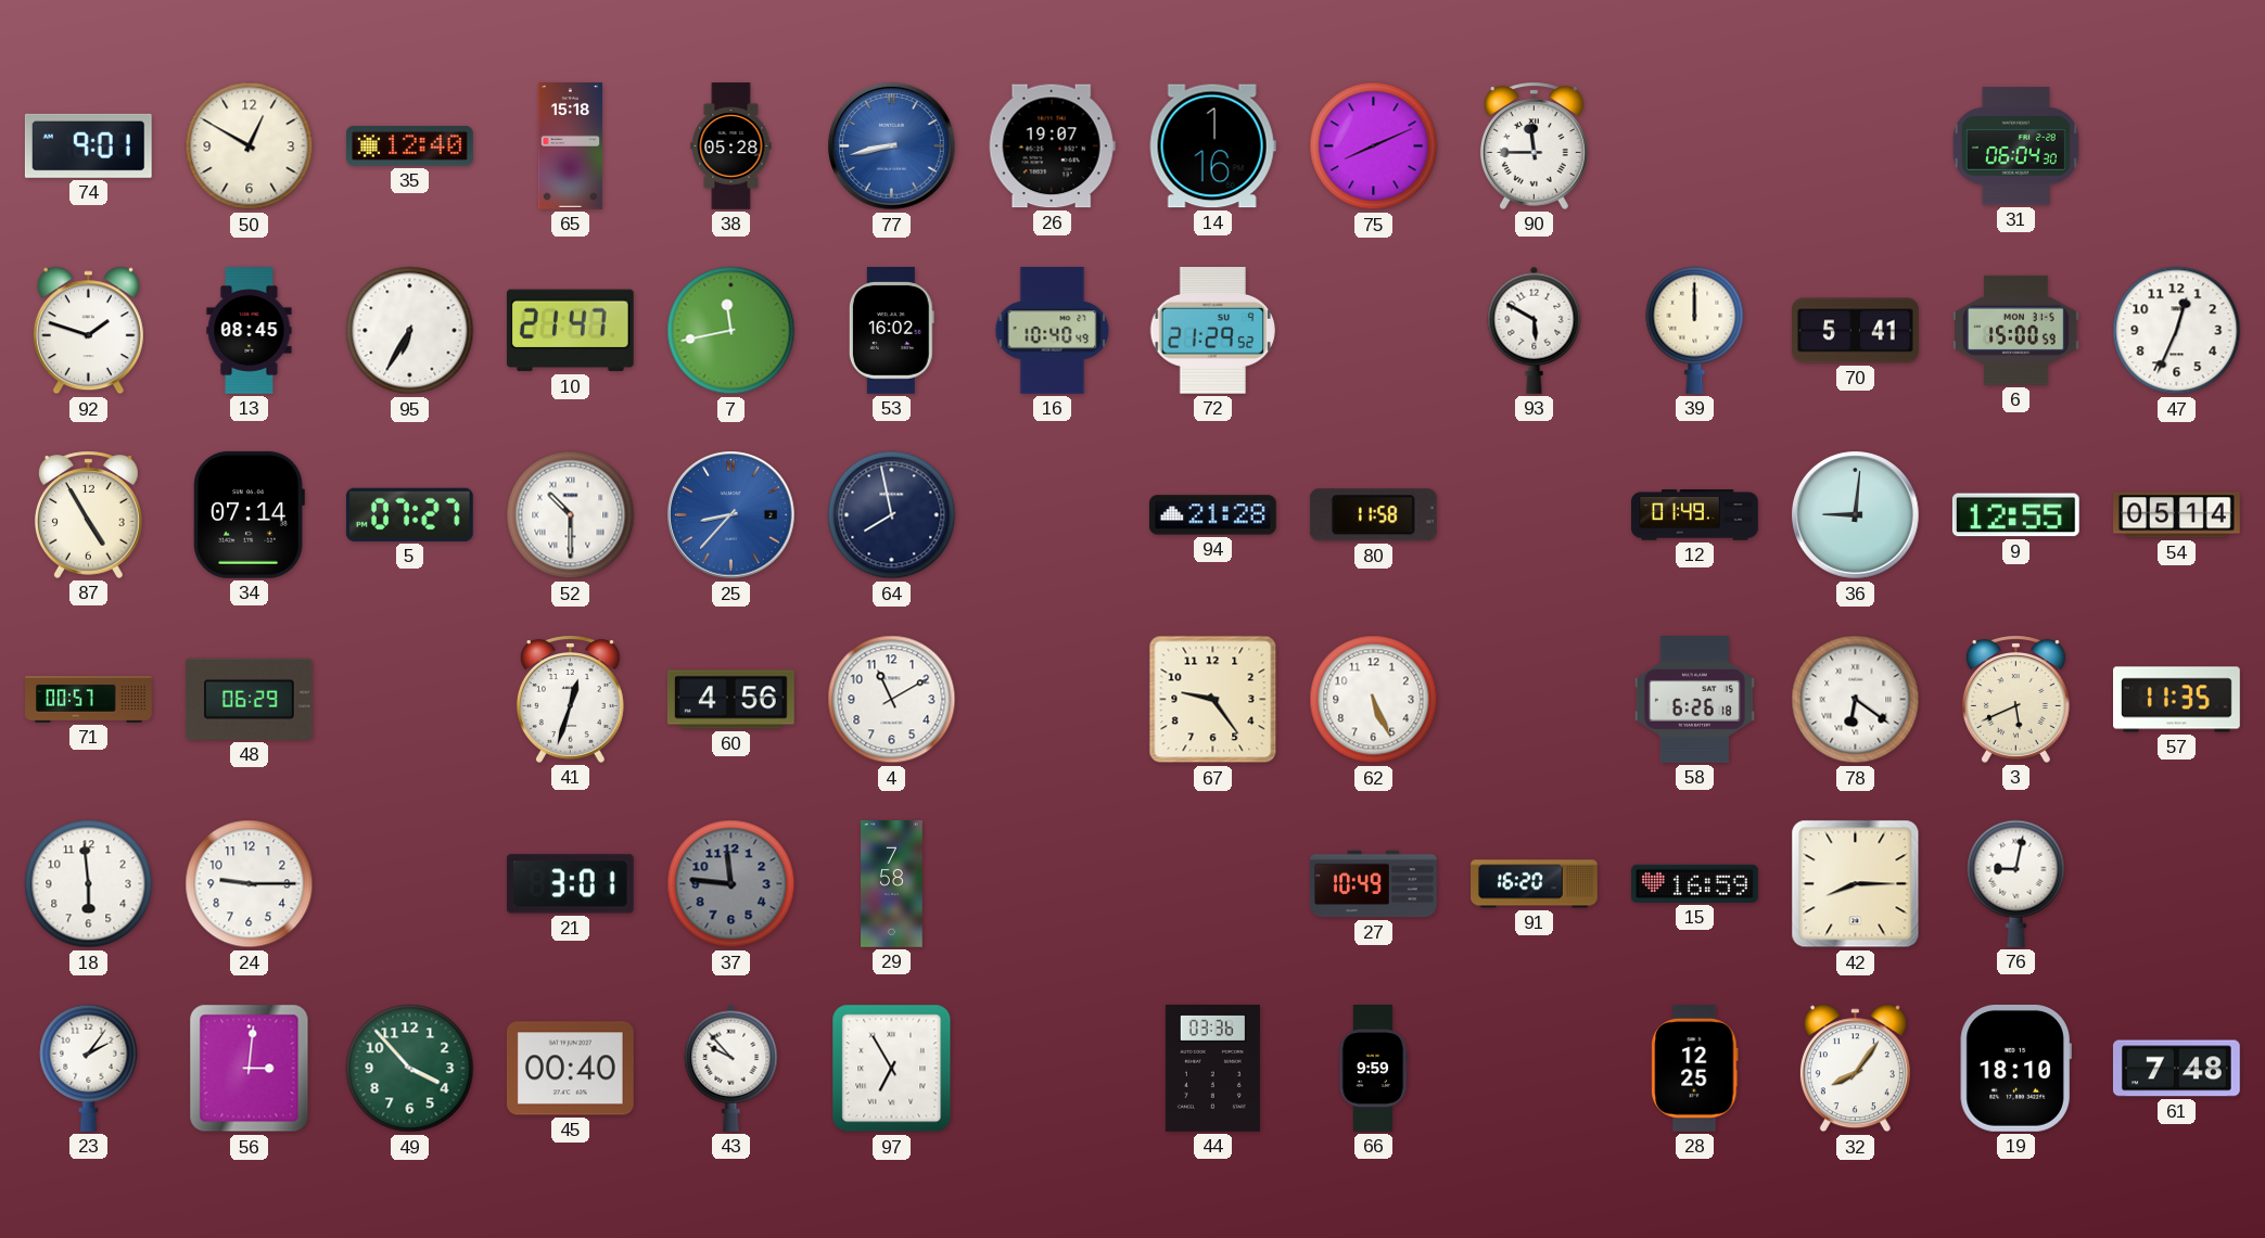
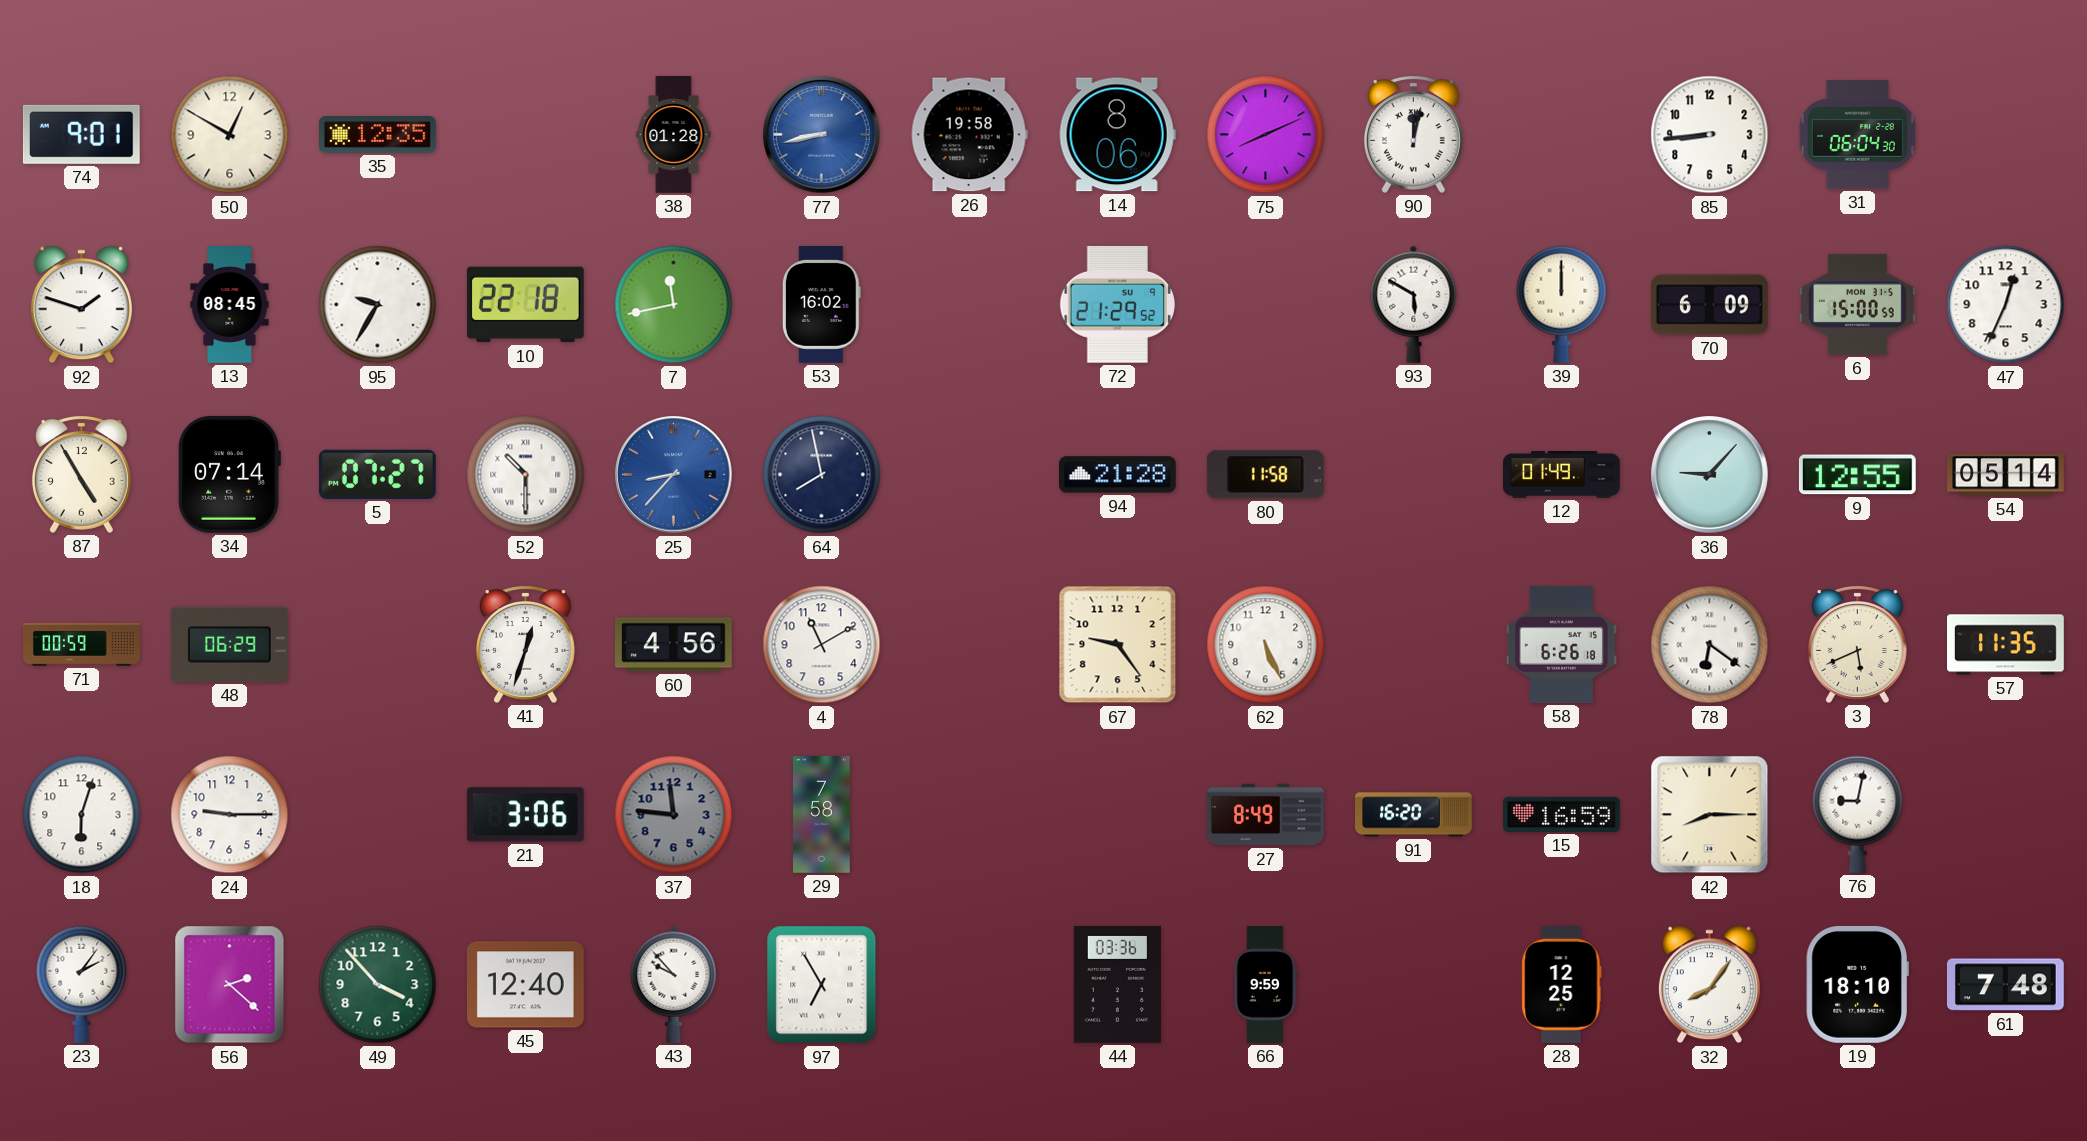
35: 12:40 -> 12:35
65: 15:18 -> none
38: 05:28 -> 01:28
26: 19:07 -> 19:58
14: 1:16 -> 8:06
90: 11:45 -> 12:02
85: none -> 8:44
95: 6:35 -> 9:35
10: 21:47 -> 22:18
16: 10:40 -> none
70: 5:41 -> 6:09
36: 9:01 -> 9:07
71: 00:57 -> 00:59
18: 5:59 -> 6:03
21: 3:01 -> 3:06
27: 10:49 -> 8:49
56: 3:01 -> 2:22
45: 00:40 -> 12:40
